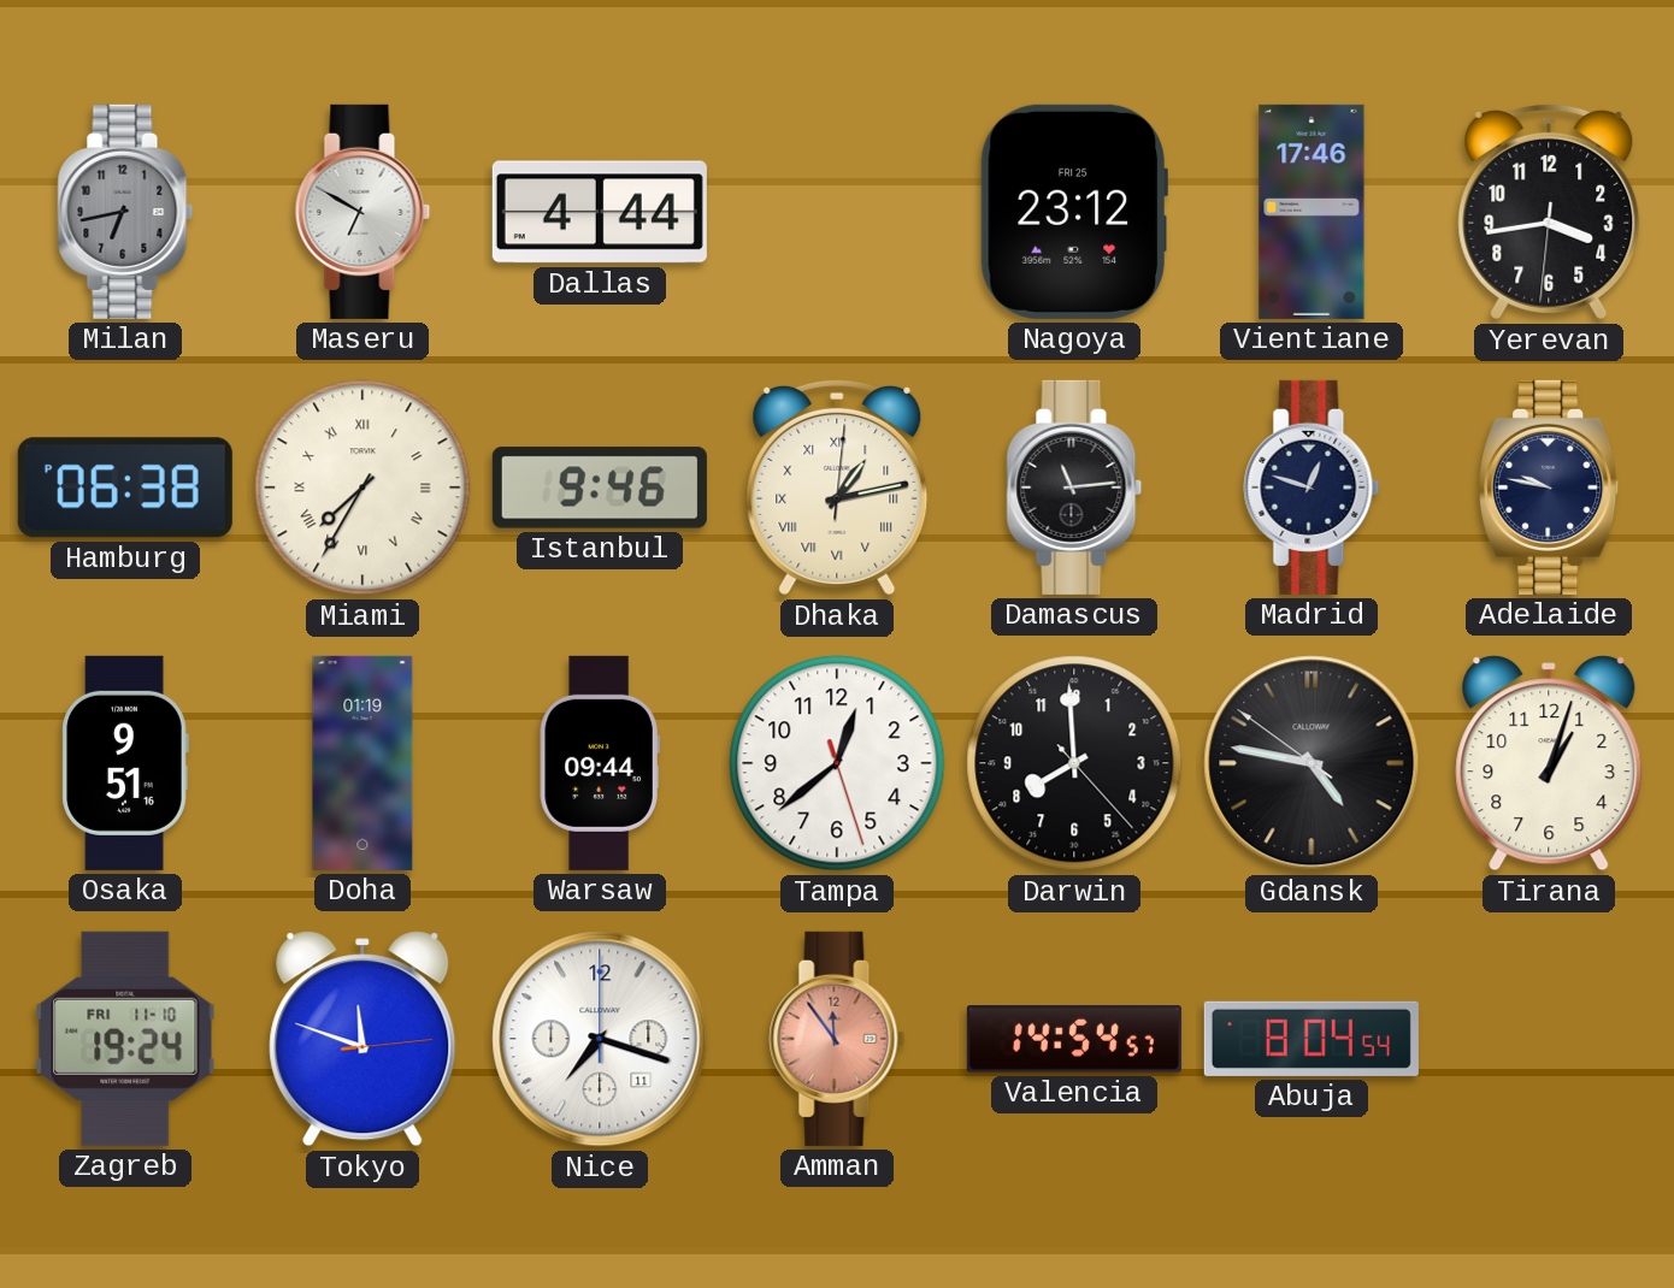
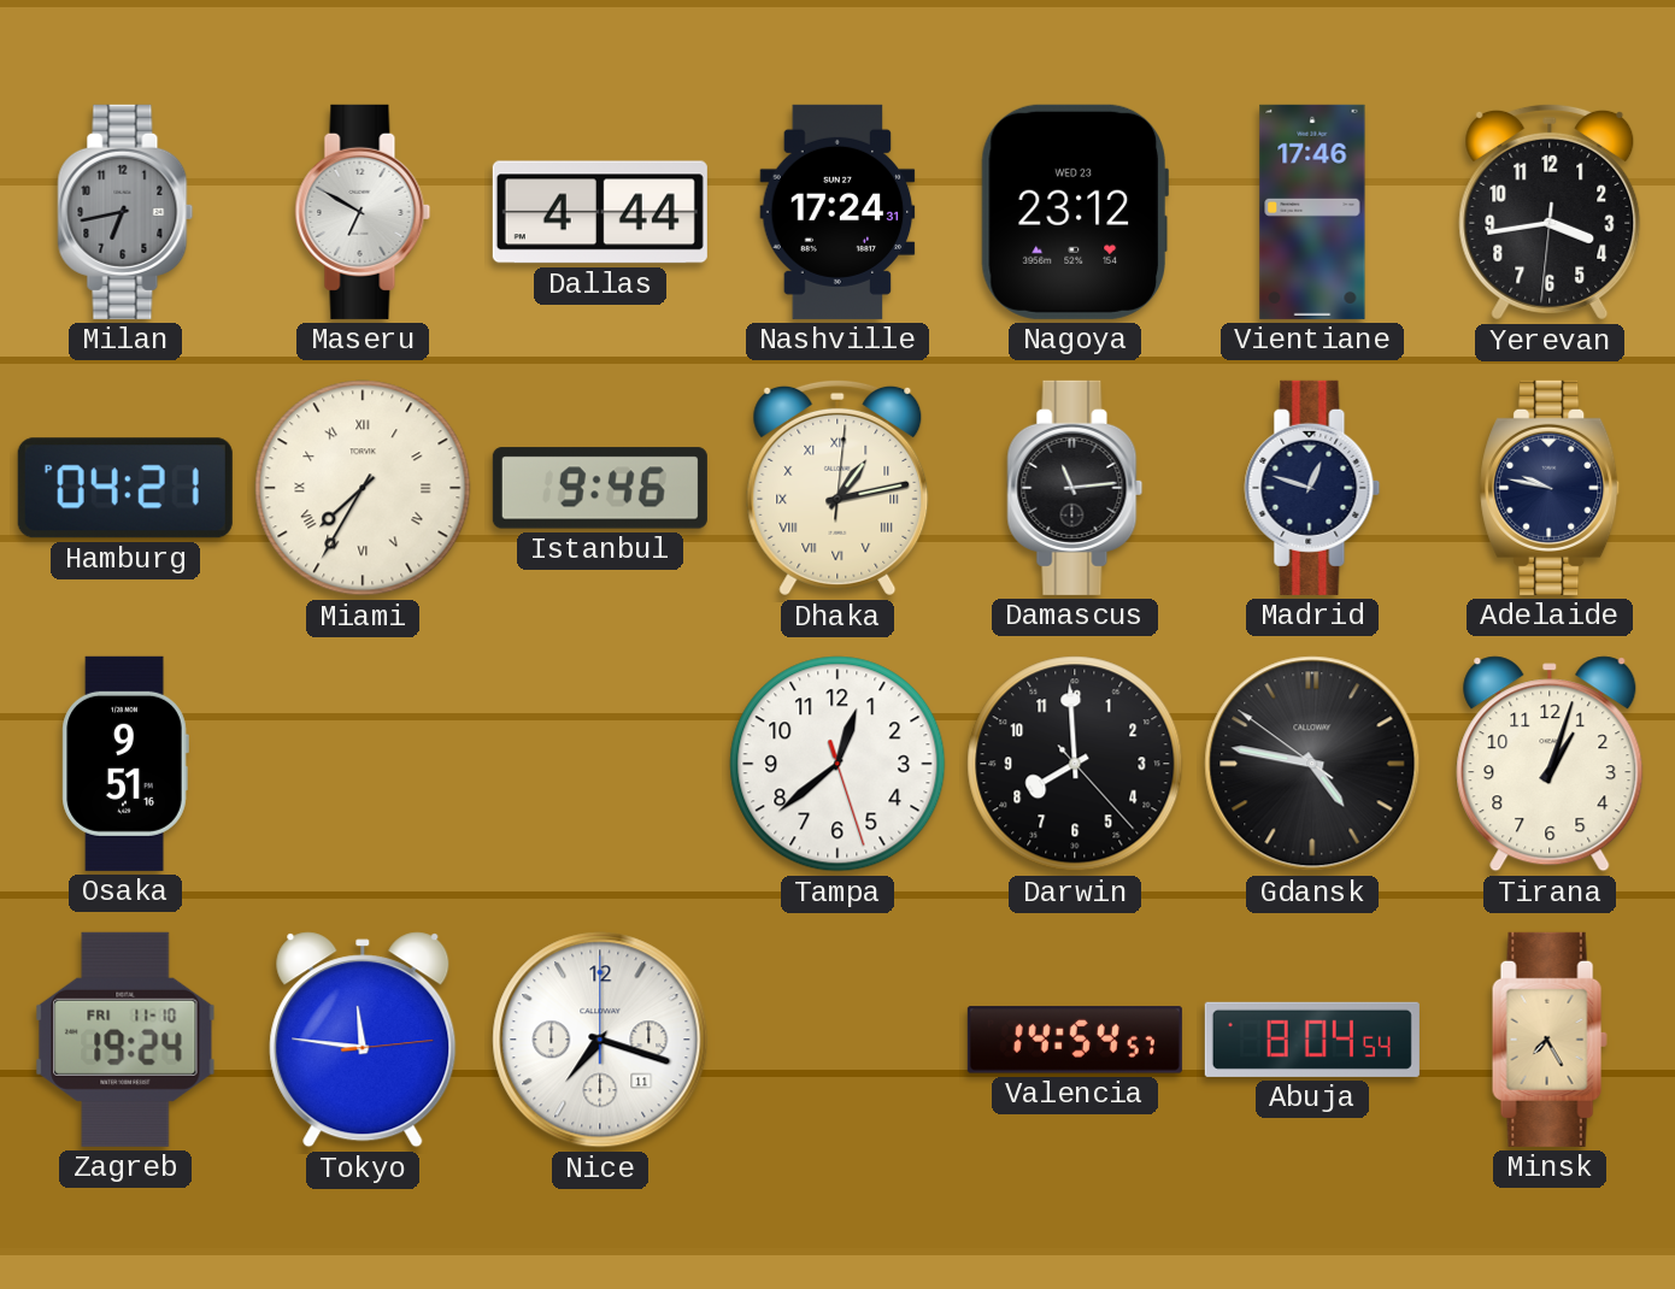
Nashville: none -> 17:24
Nagoya date: FRI 25 -> WED 23
Hamburg: 06:38 -> 04:21
Doha: 01:19 -> none
Warsaw: 09:44 -> none
Tokyo: 11:48 -> 11:46
Amman: 11:54 -> none
Minsk: none -> 7:25
